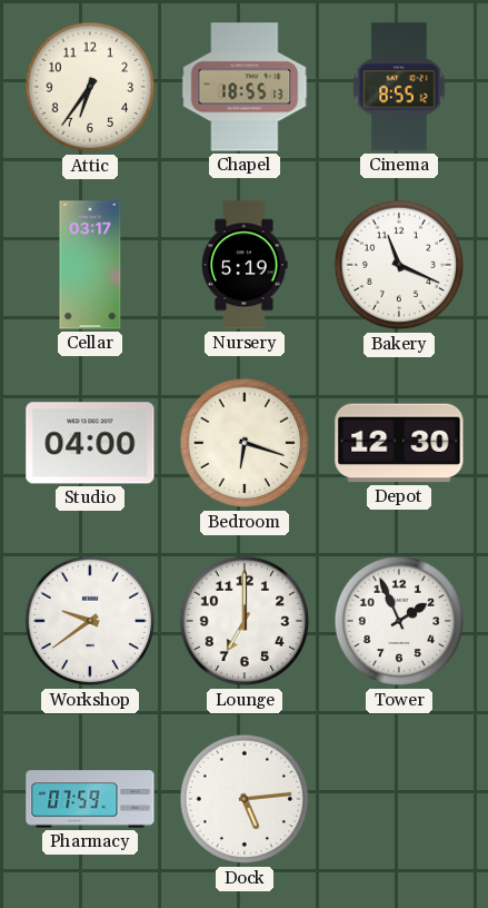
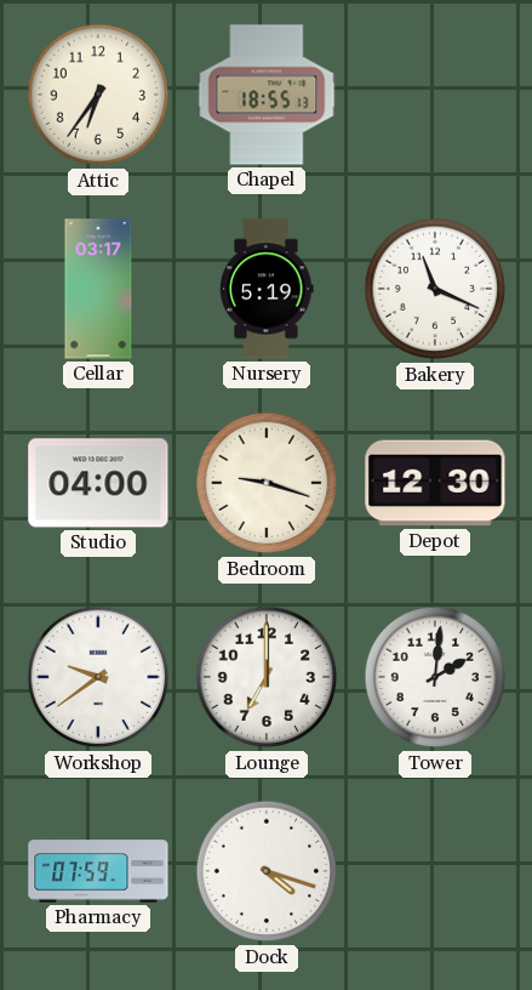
Cinema: 8:55 -> none
Bedroom: 6:18 -> 9:18
Tower: 1:56 -> 2:01
Dock: 5:14 -> 4:18
